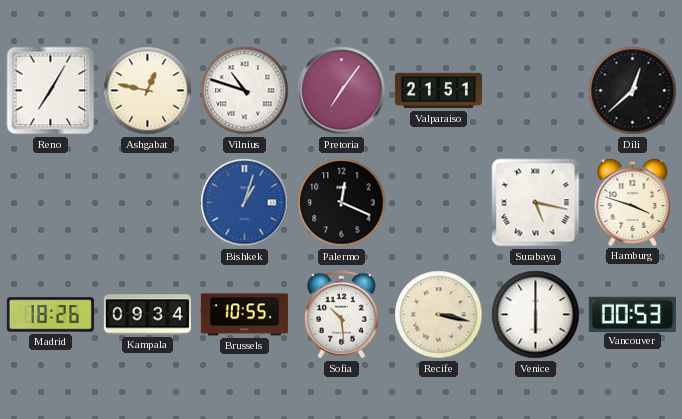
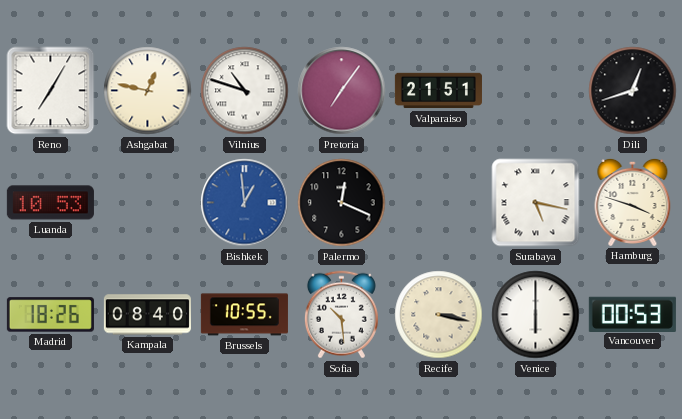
Dili: 12:38 -> 12:42
Luanda: none -> 10:53
Bishkek: 1:03 -> 12:59
Kampala: 09:34 -> 08:40
